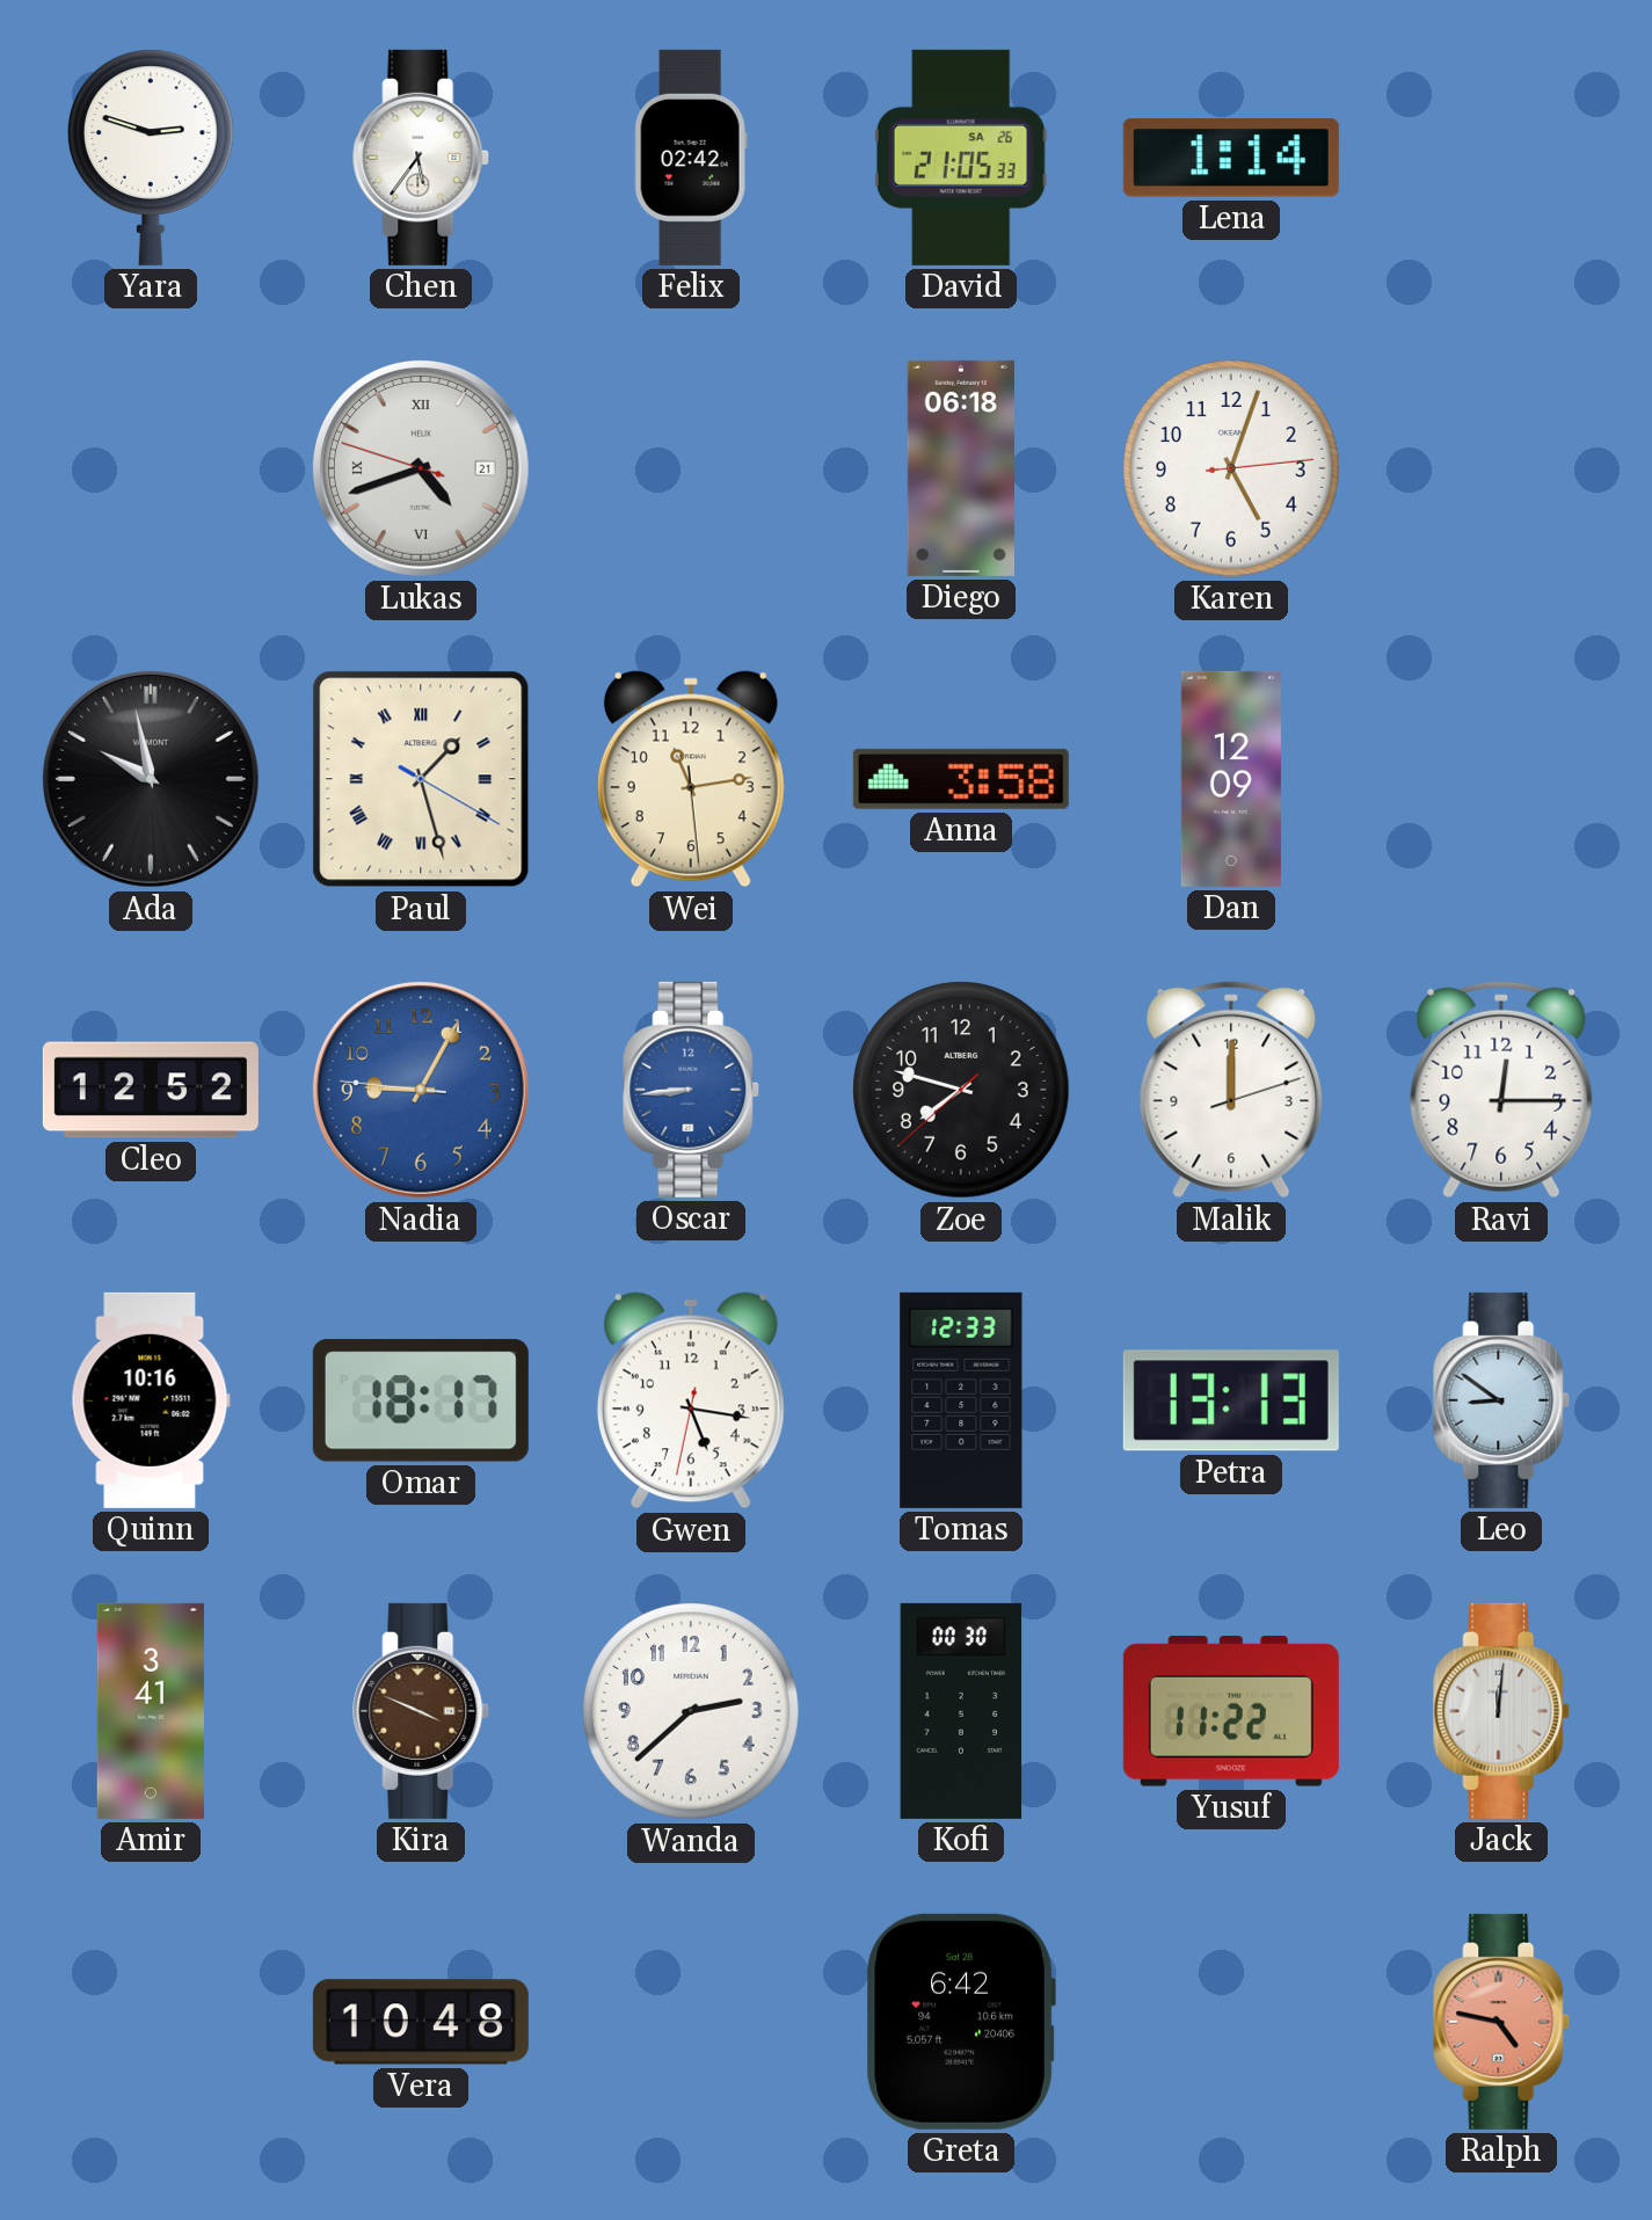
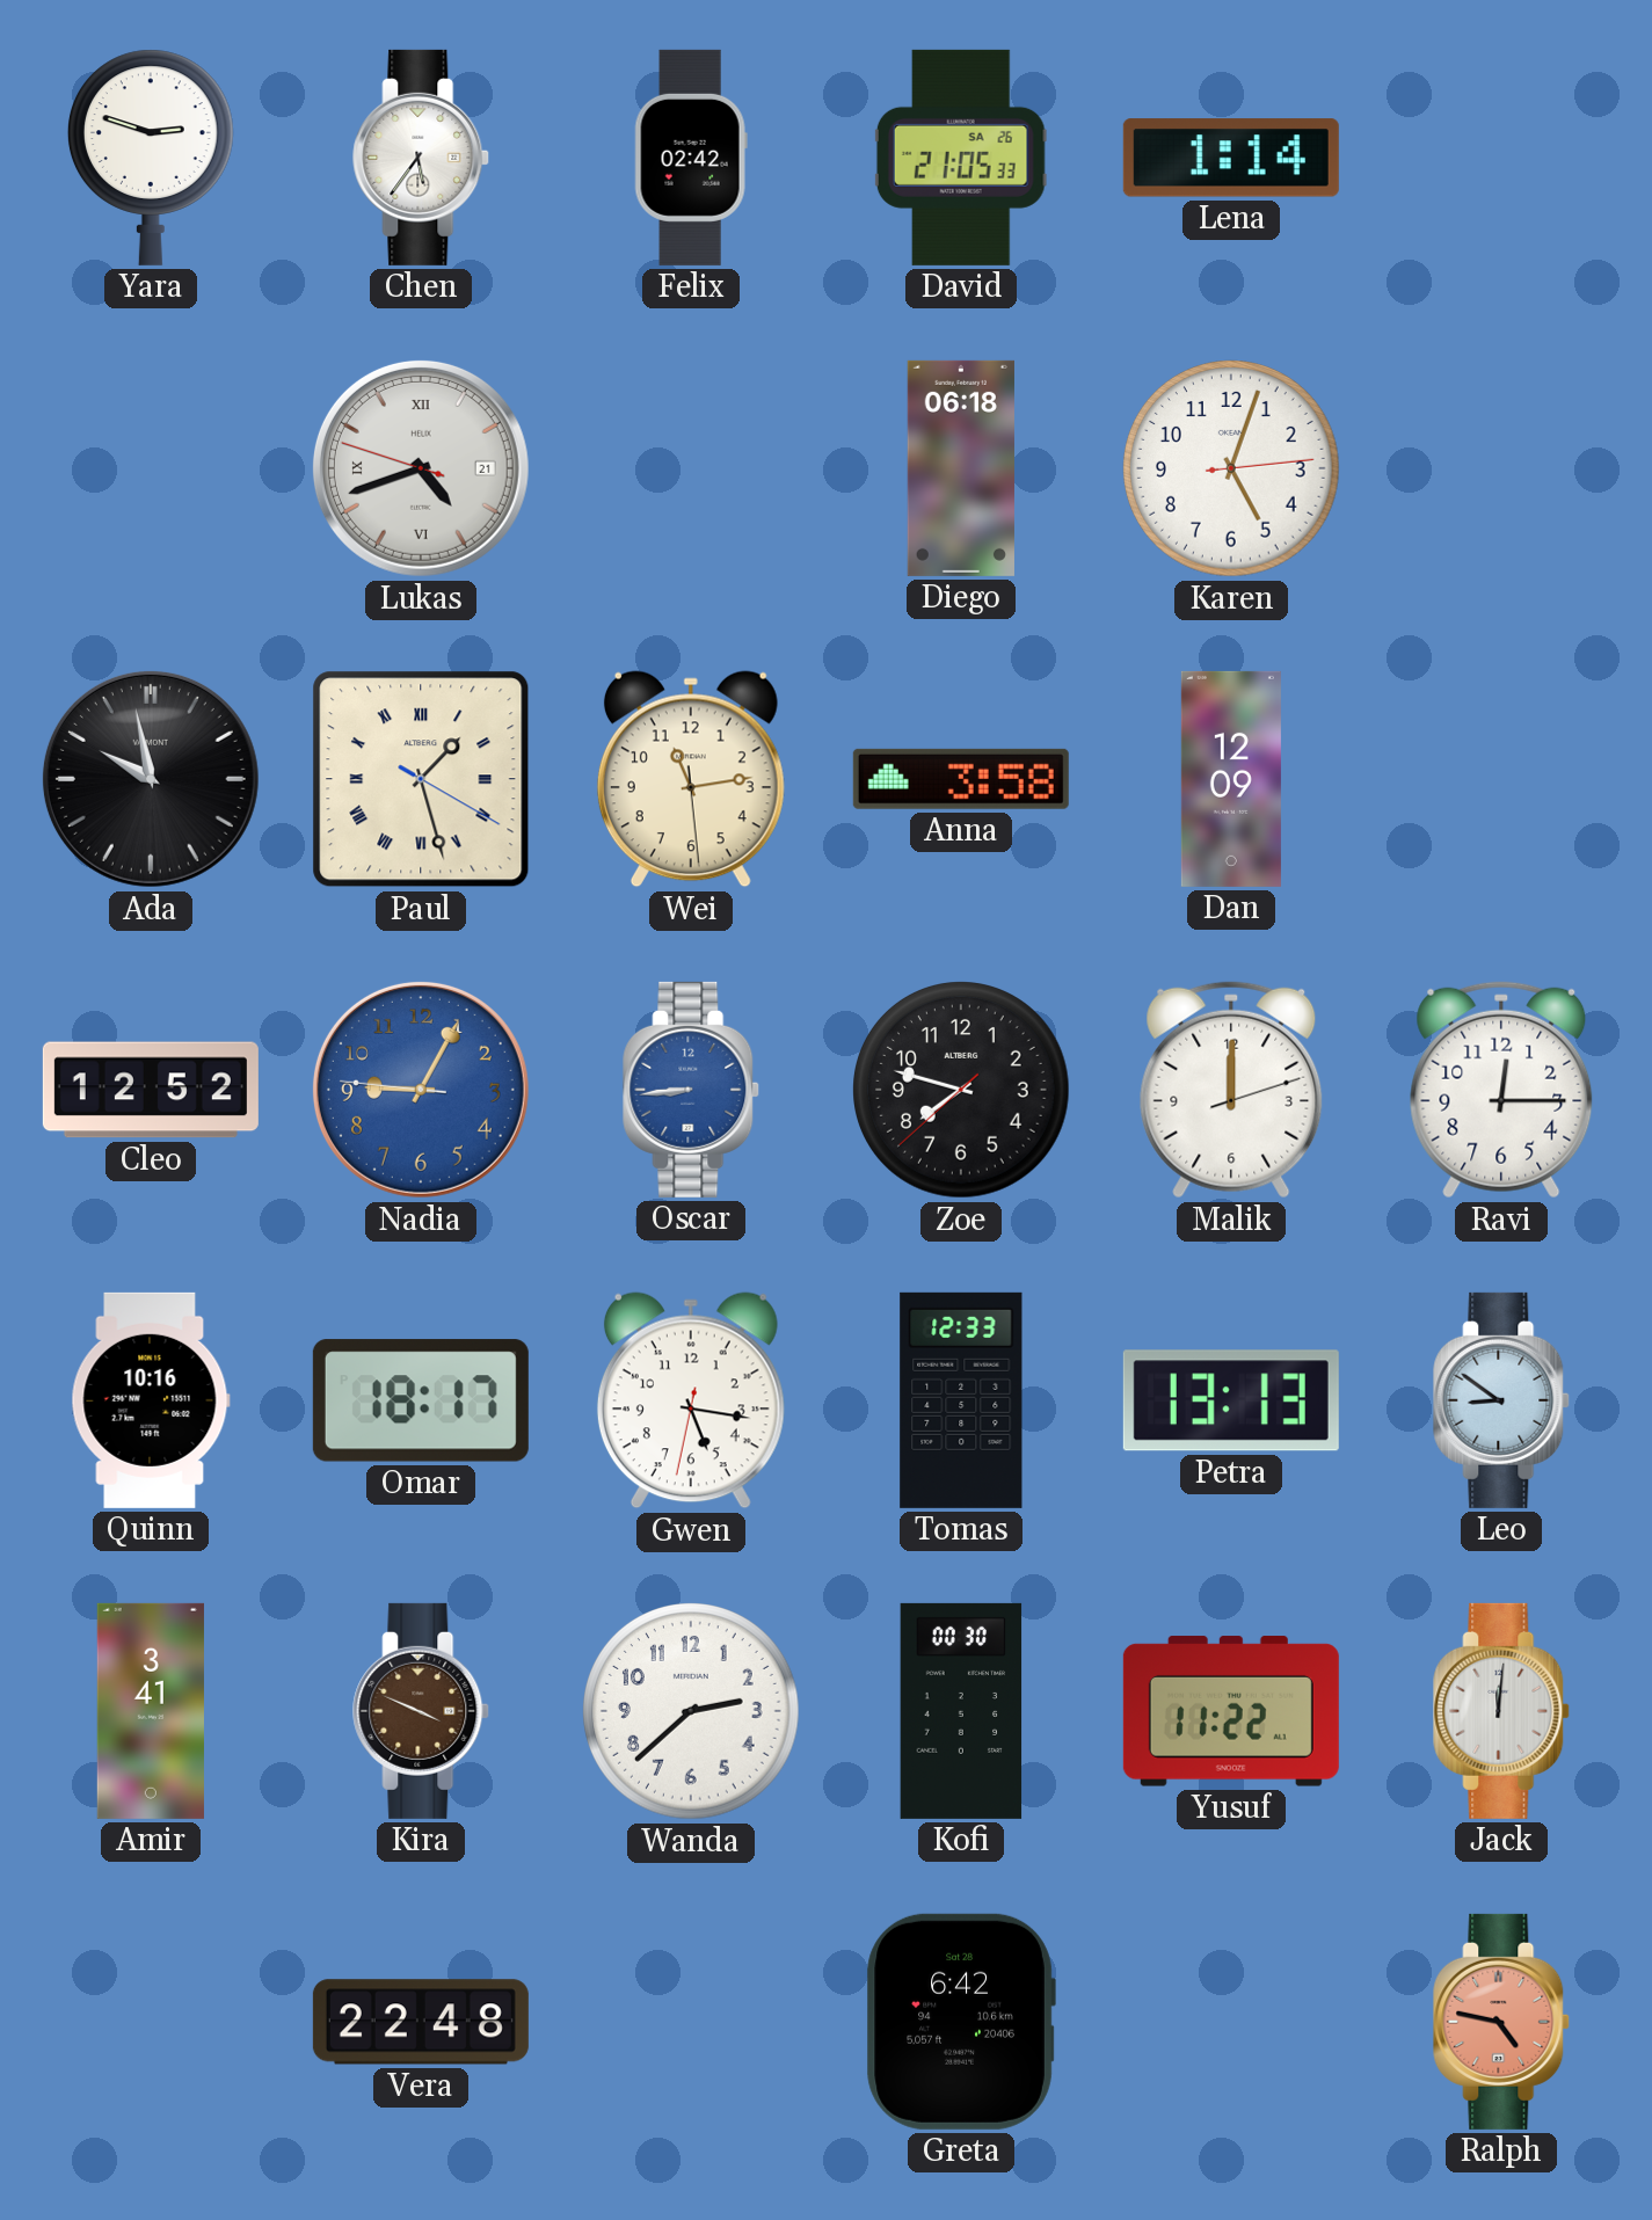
Vera: 10:48 -> 22:48
